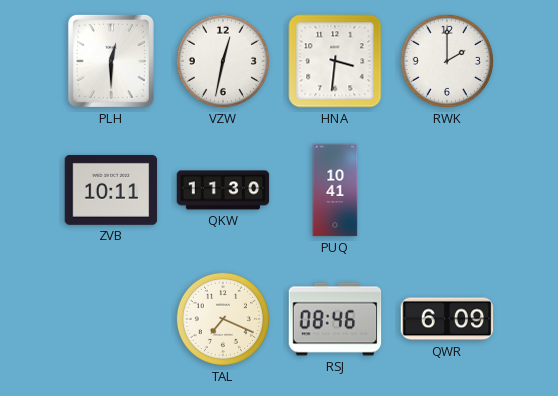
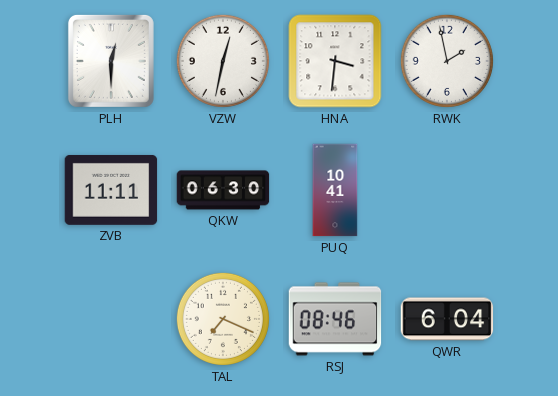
RWK: 2:00 -> 1:58
ZVB: 10:11 -> 11:11
QKW: 11:30 -> 06:30
QWR: 6:09 -> 6:04
